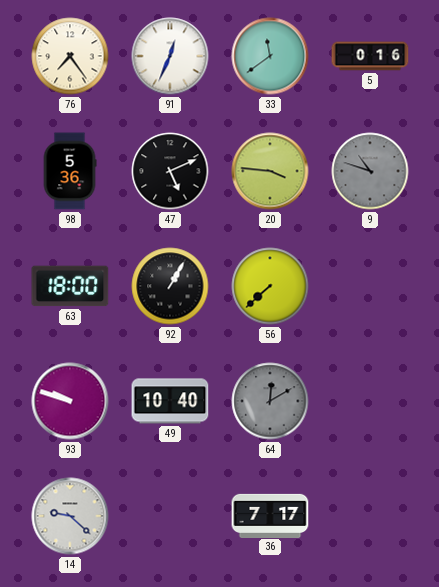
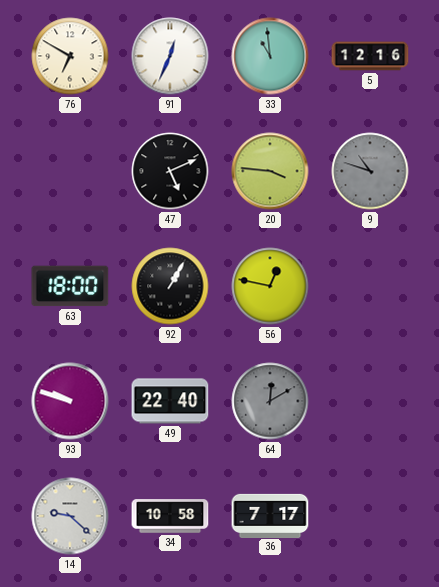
76: 7:24 -> 6:50
33: 11:39 -> 10:59
5: 0:16 -> 12:16
98: 5:36 -> none
56: 7:38 -> 12:47
49: 10:40 -> 22:40
34: none -> 10:58
